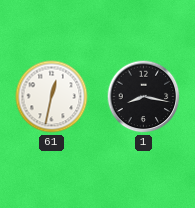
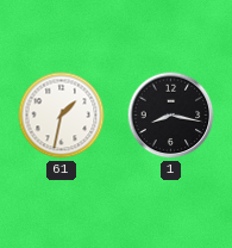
61: 12:32 -> 1:32
